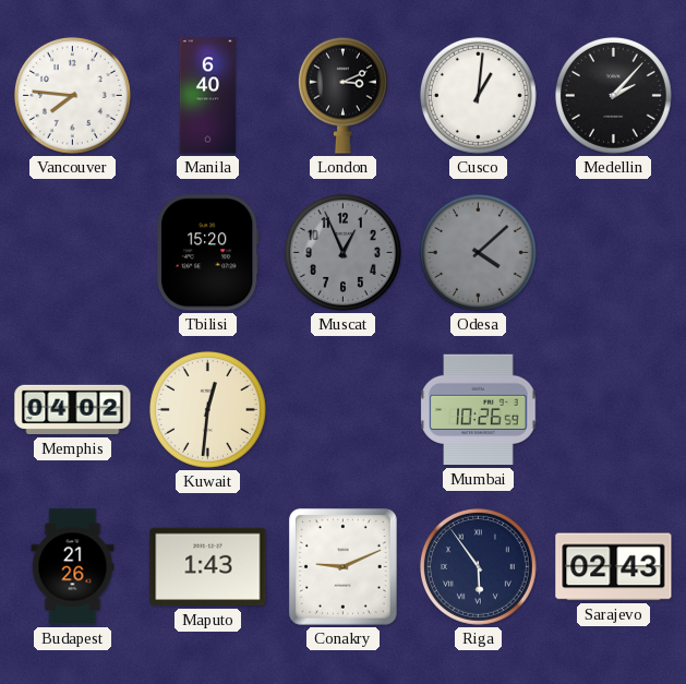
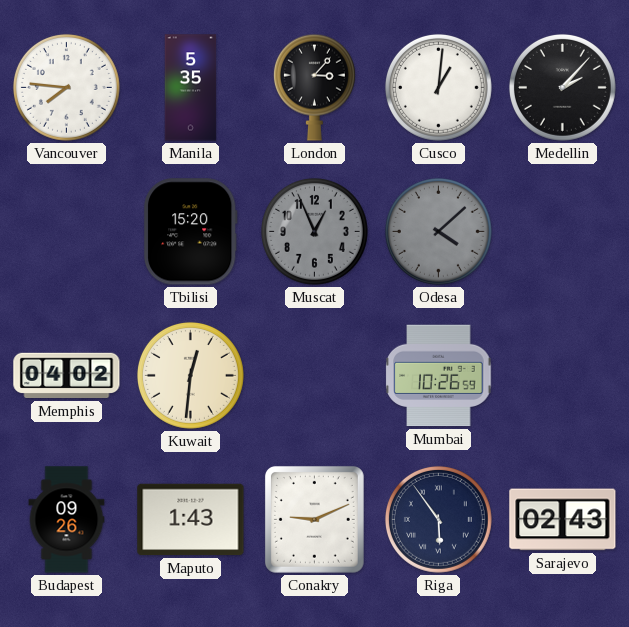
Manila: 6:40 -> 5:35
London: 3:11 -> 3:07
Budapest: 21:26 -> 09:26
